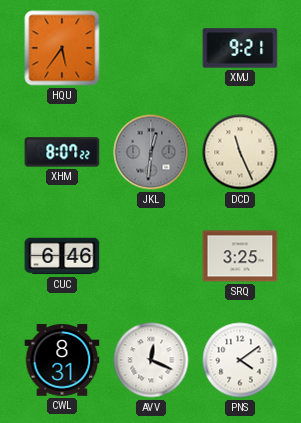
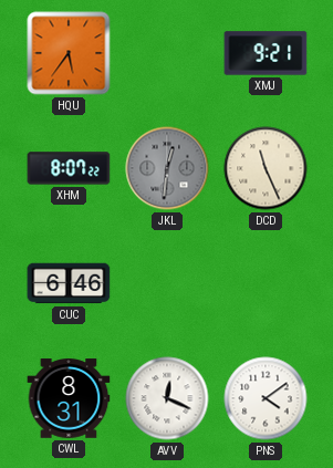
SRQ: 3:25 -> none
